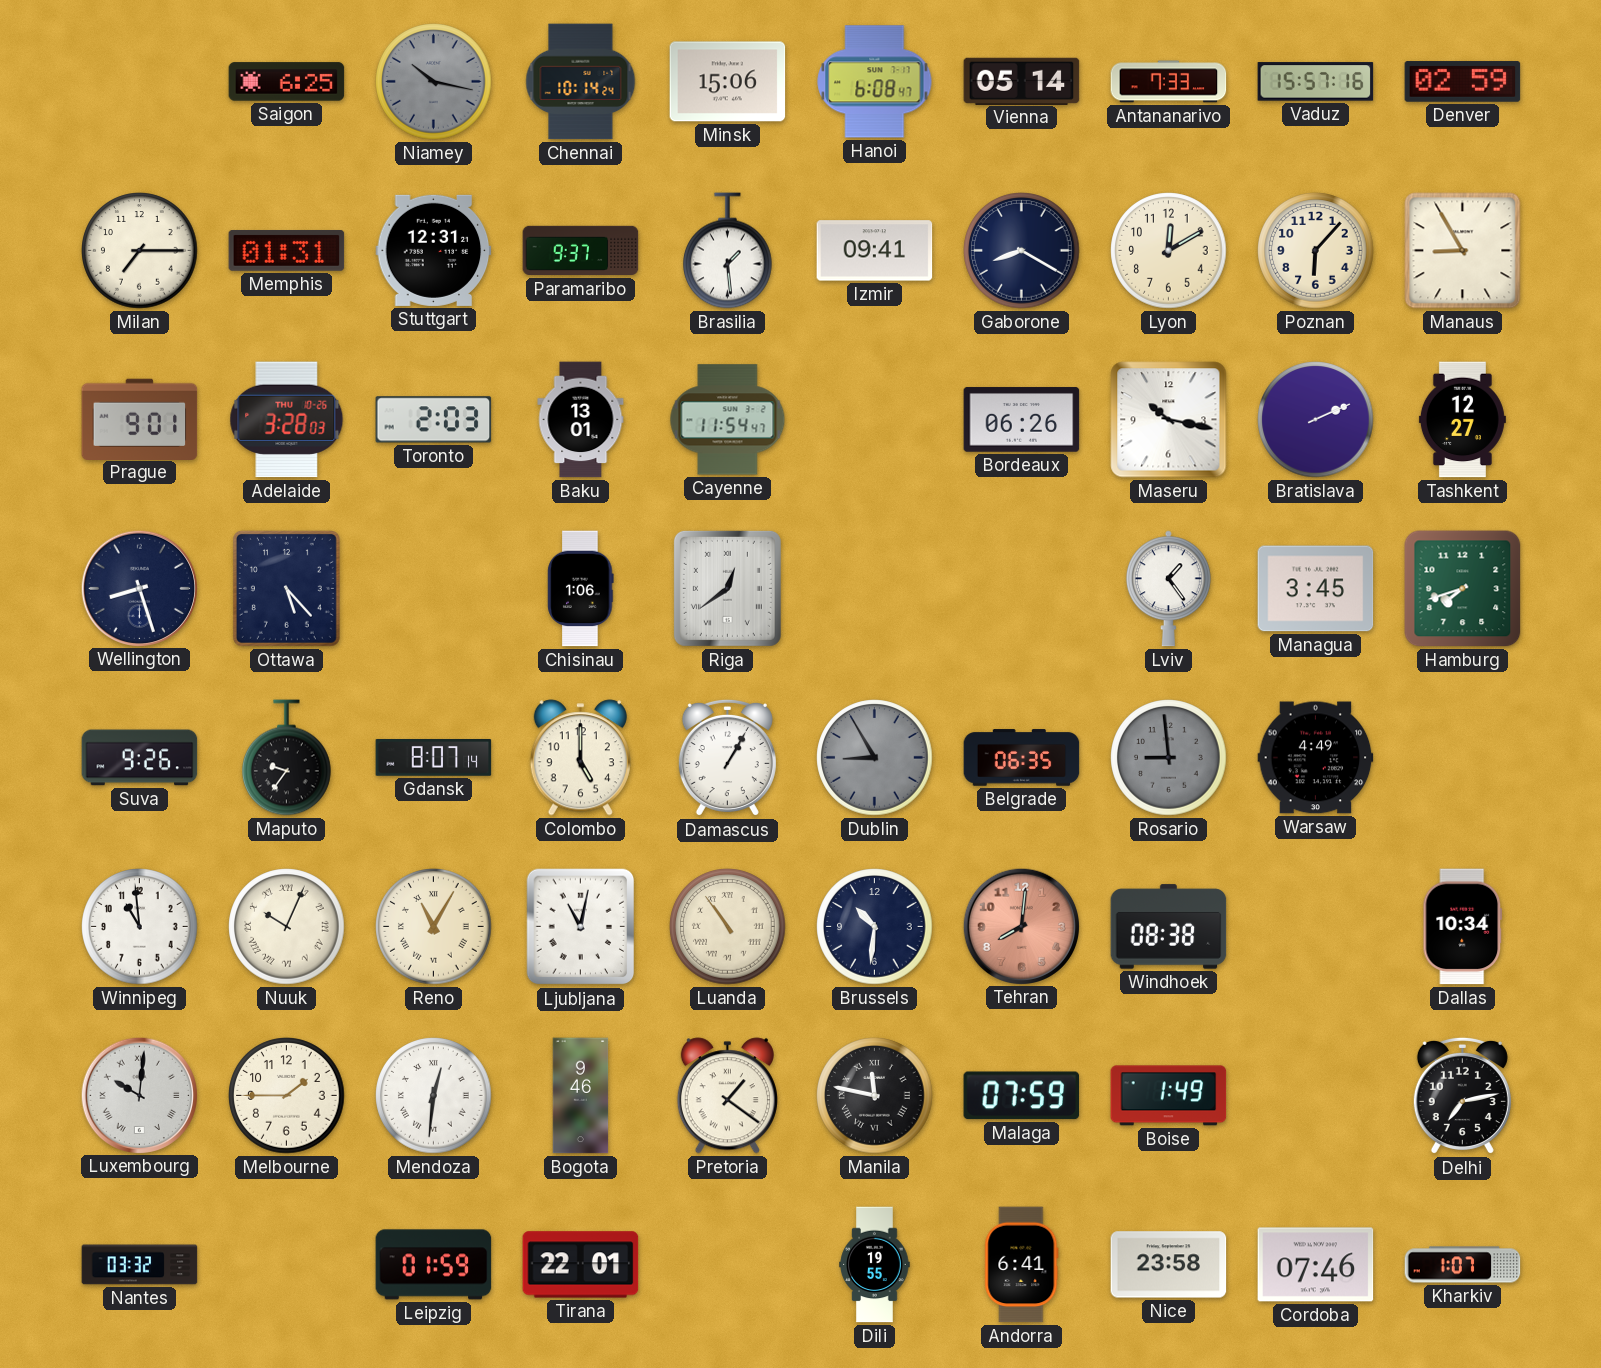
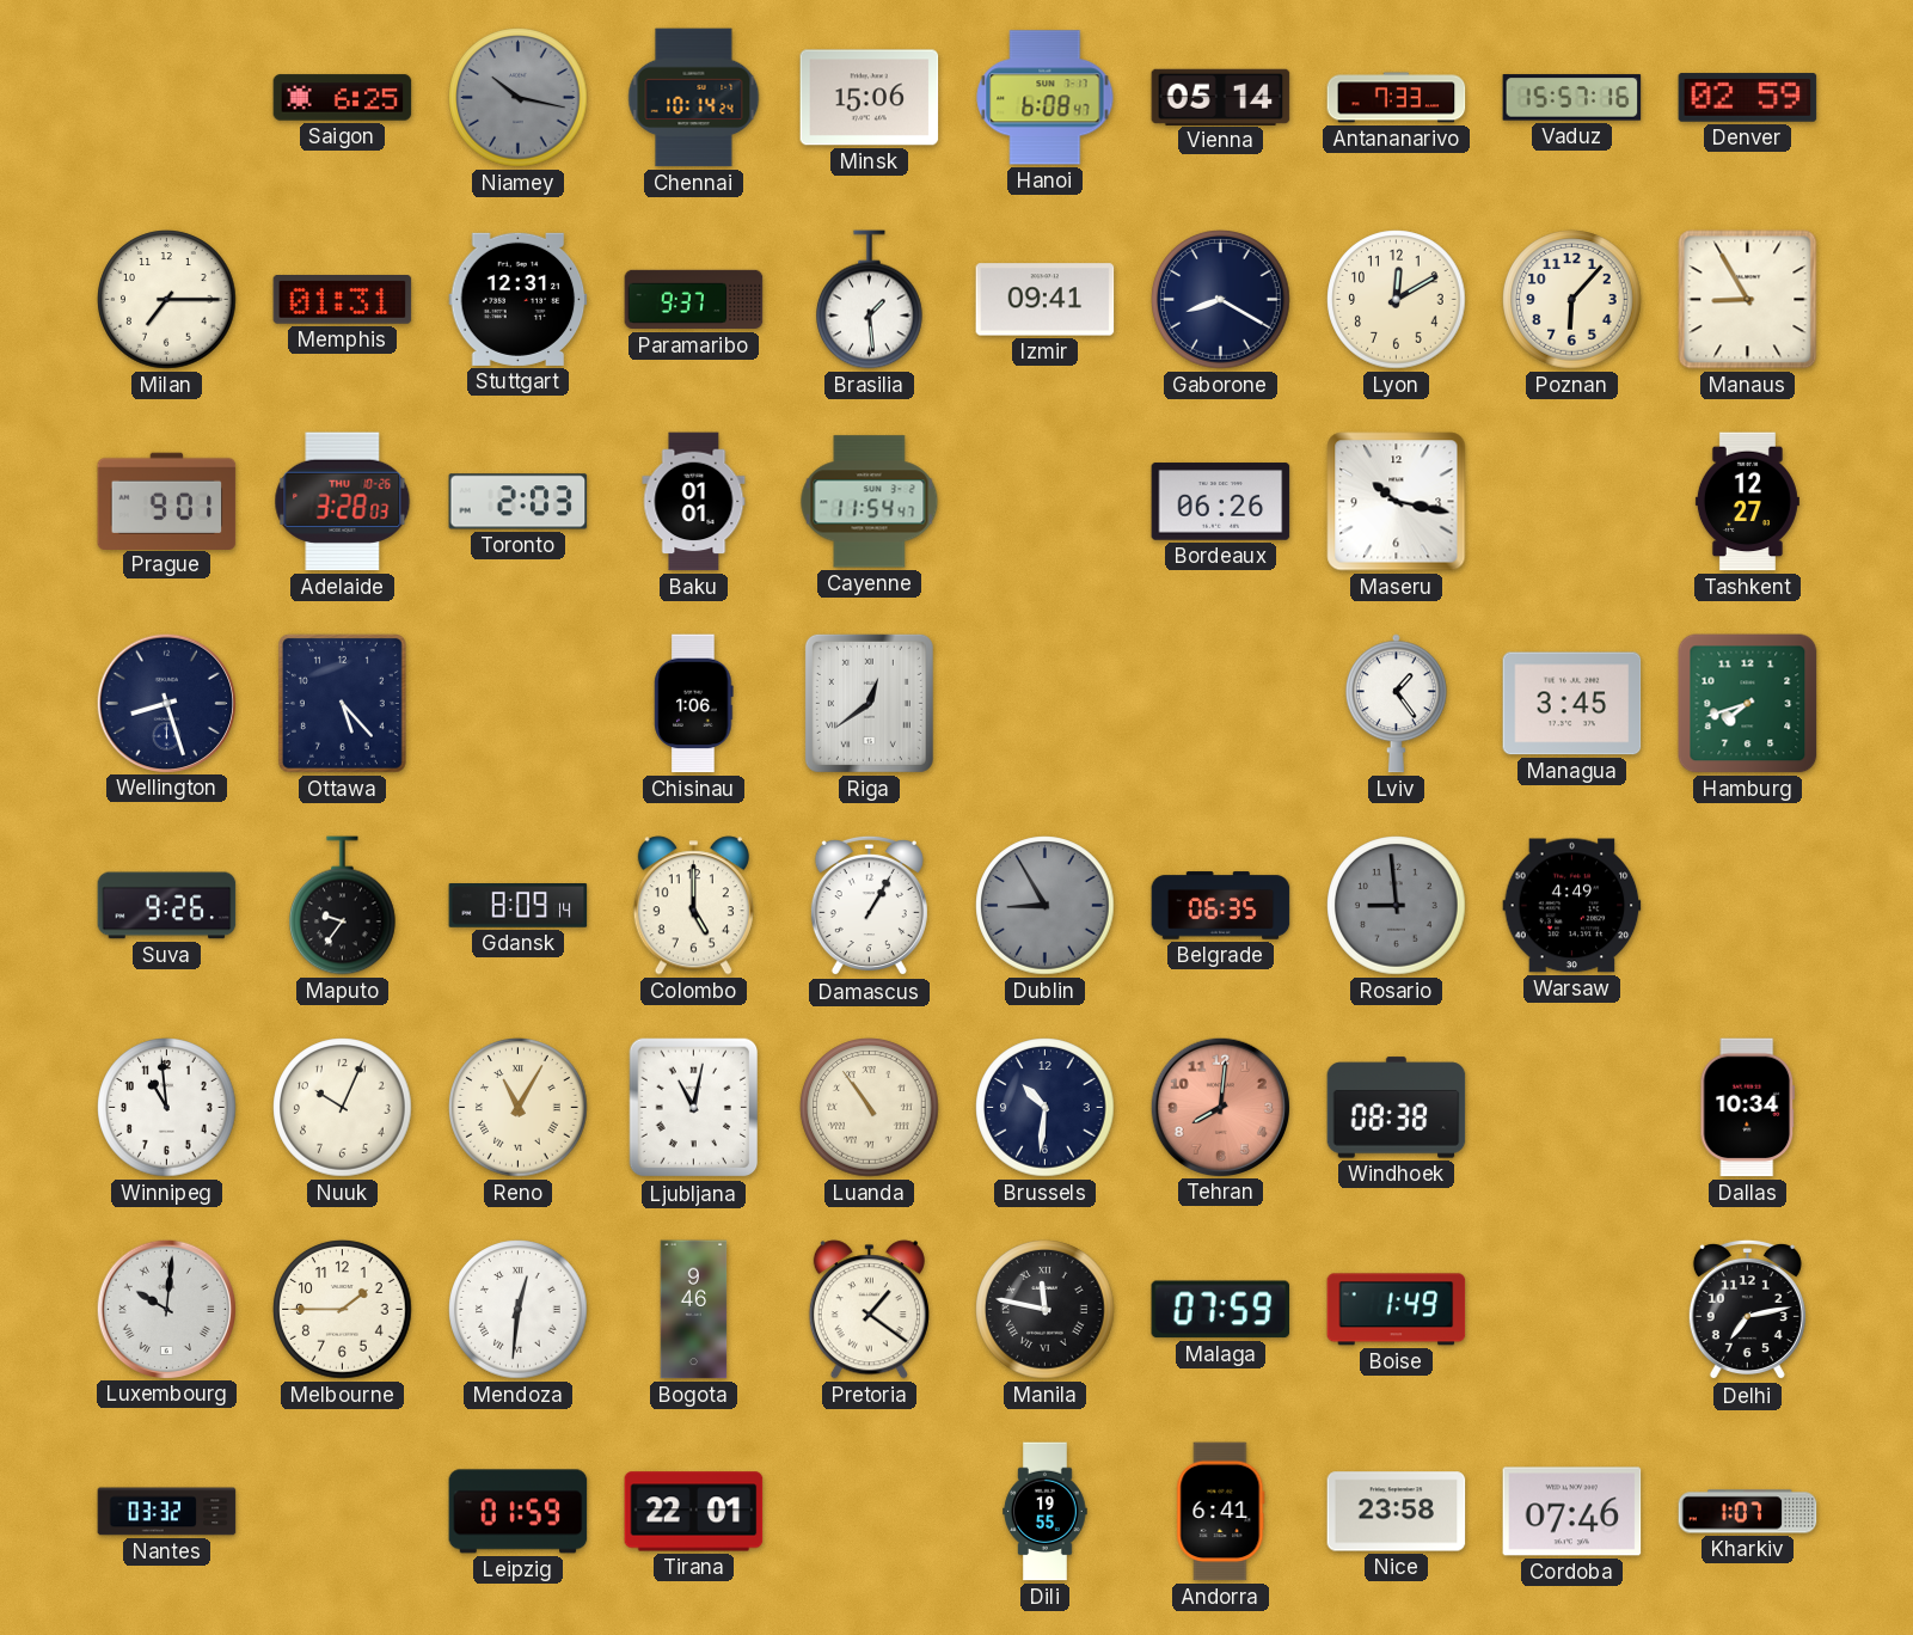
Baku: 13:01 -> 01:01
Bratislava: 2:11 -> none
Gdansk: 8:07 -> 8:09
Nuuk numerals: Roman -> Arabic
